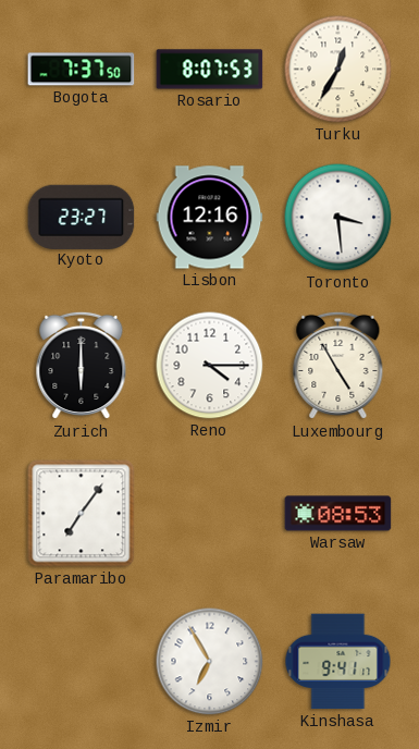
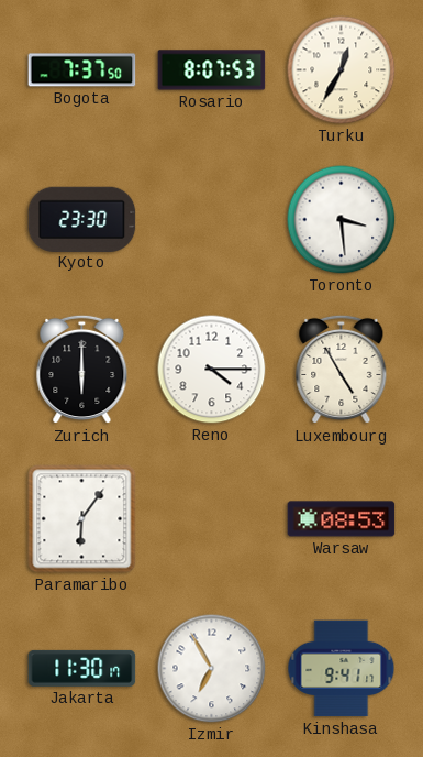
Kyoto: 23:27 -> 23:30
Lisbon: 12:16 -> none
Paramaribo: 7:06 -> 6:06
Jakarta: none -> 11:30
